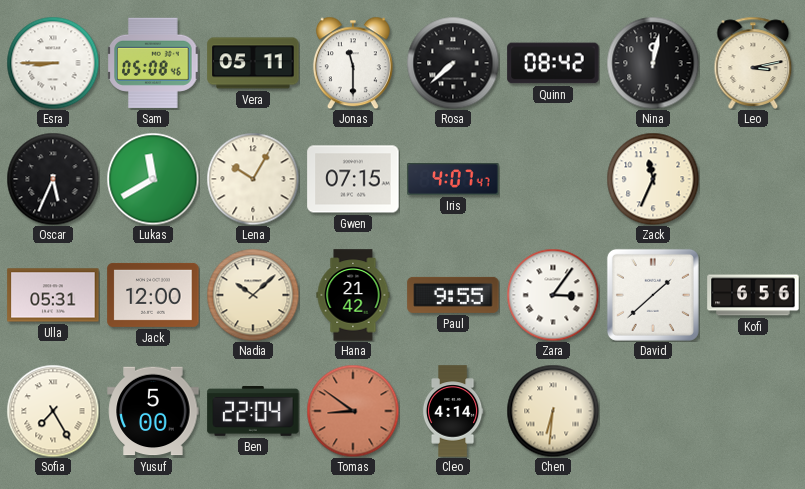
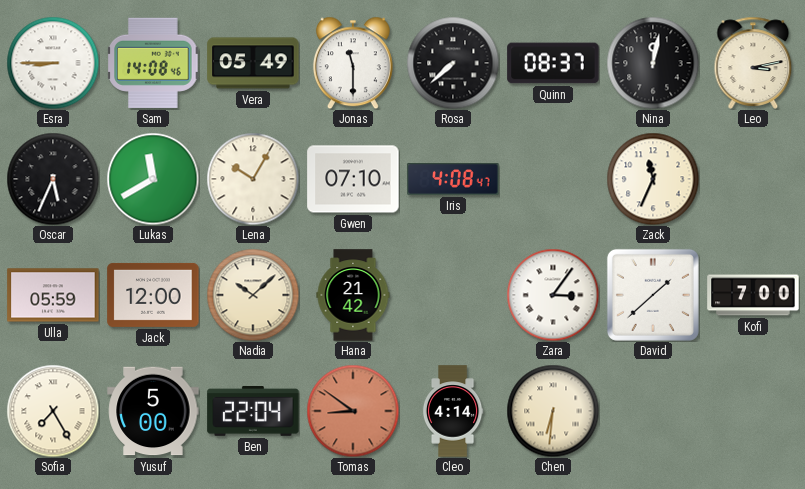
Sam: 05:08 -> 14:08
Vera: 05:11 -> 05:49
Quinn: 08:42 -> 08:37
Gwen: 07:15 -> 07:10
Iris: 4:07 -> 4:08
Ulla: 05:31 -> 05:59
Paul: 9:55 -> none
Kofi: 6:56 -> 7:00
